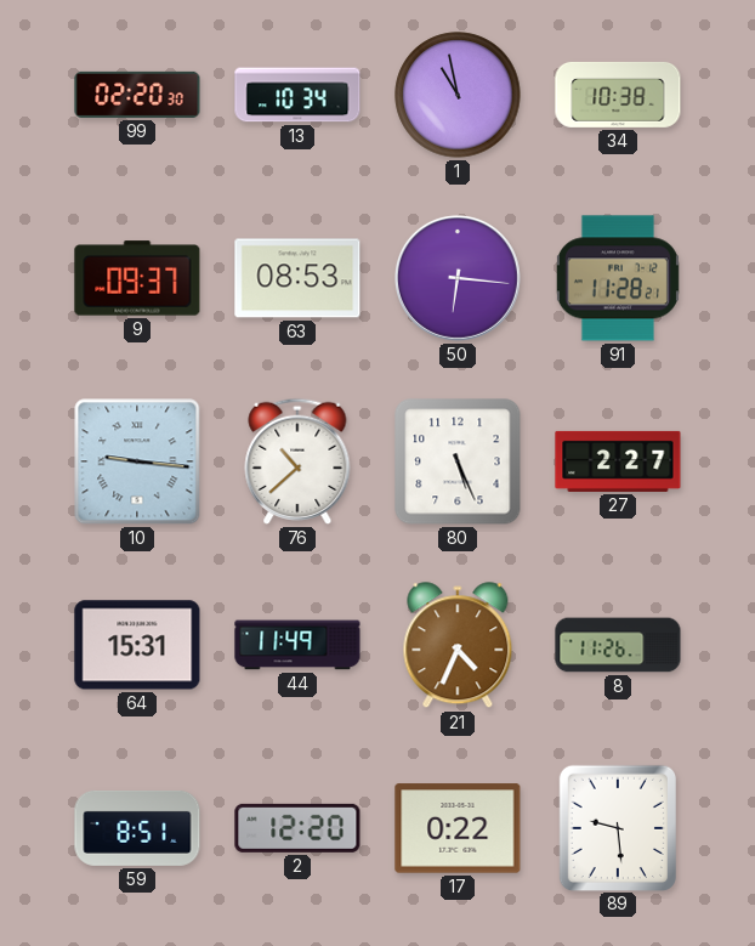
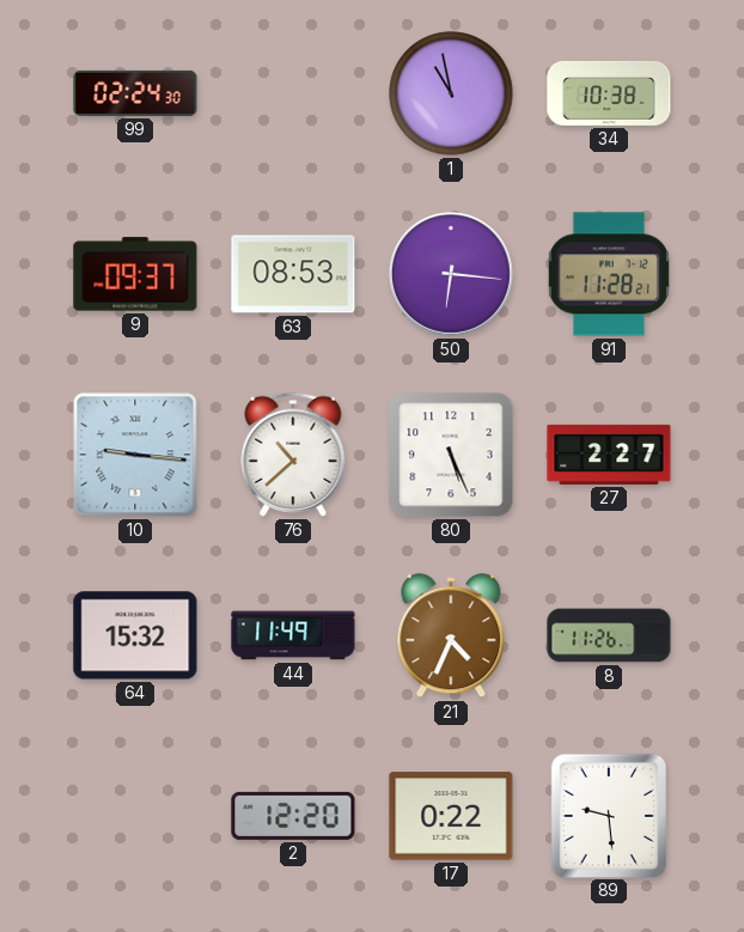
99: 02:20 -> 02:24
13: 10:34 -> none
64: 15:31 -> 15:32
59: 8:51 -> none
